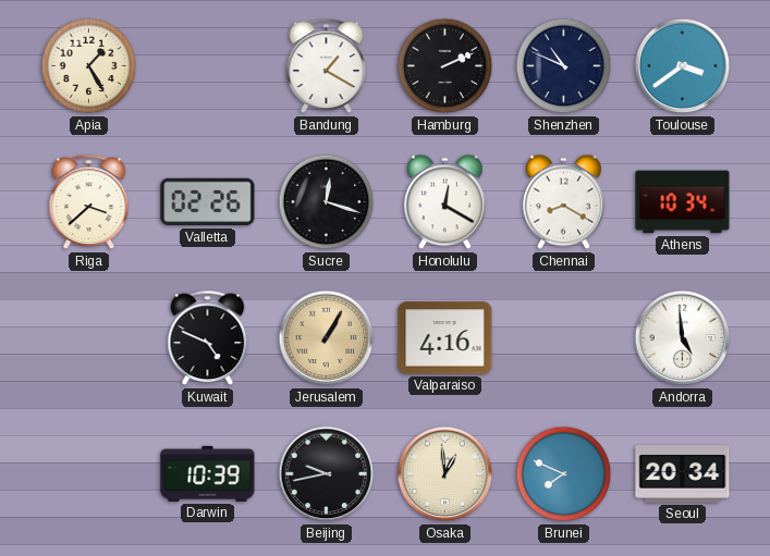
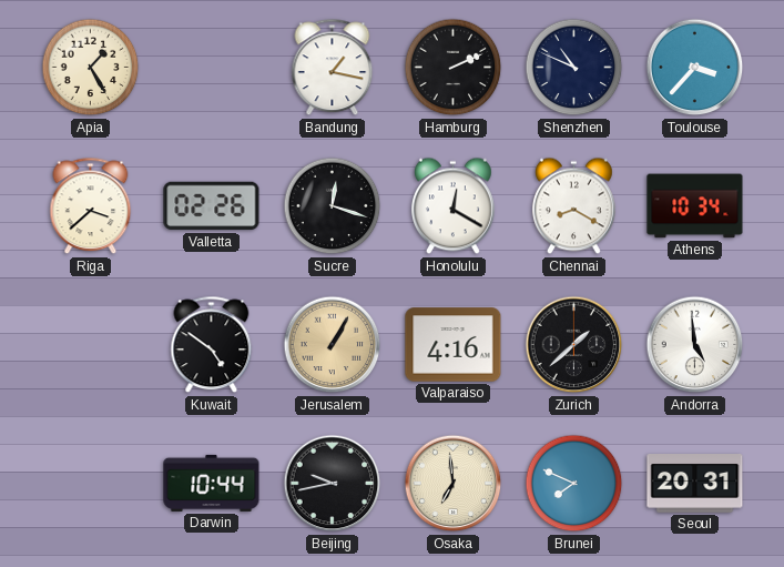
Bandung: 1:20 -> 1:17
Toulouse: 3:39 -> 3:37
Kuwait: 4:49 -> 4:51
Zurich: none -> 1:38
Darwin: 10:39 -> 10:44
Osaka: 12:59 -> 6:59
Seoul: 20:34 -> 20:31
